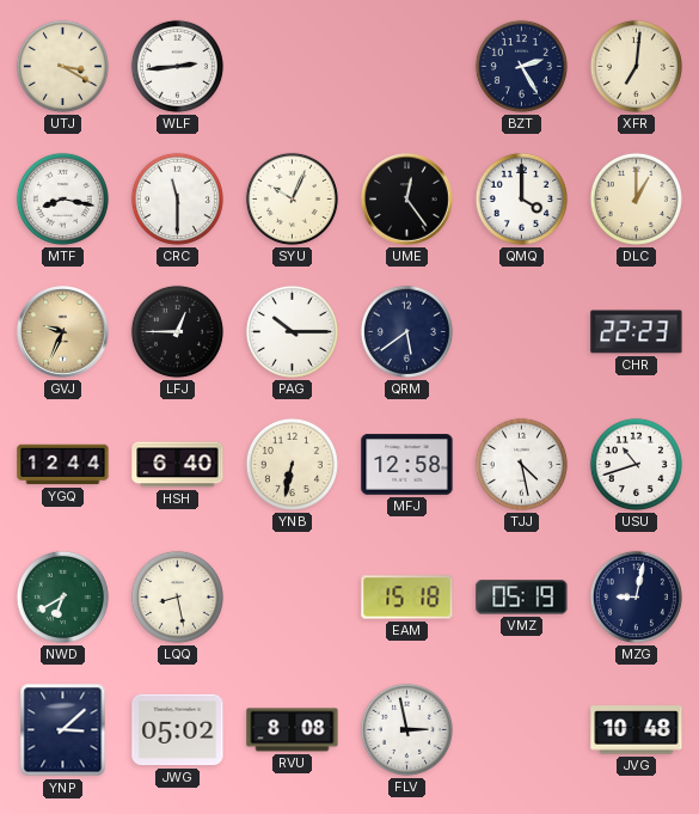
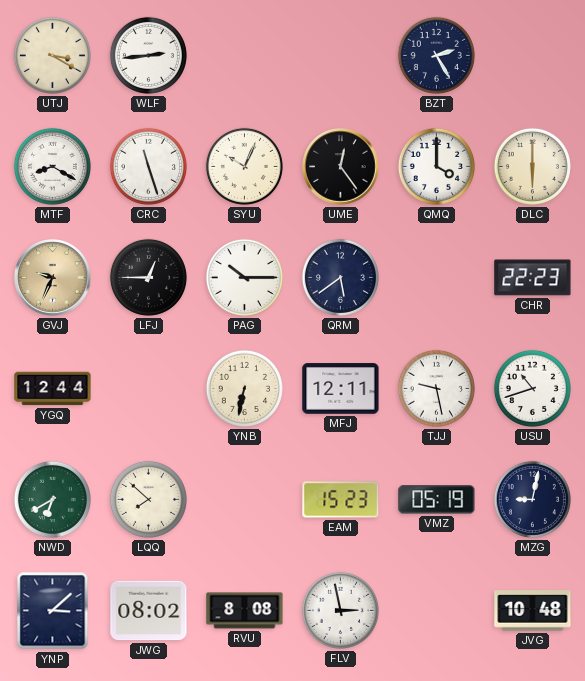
XFR: 7:01 -> none
MTF: 8:17 -> 8:20
CRC: 11:30 -> 11:27
DLC: 1:00 -> 6:00
HSH: 6:40 -> none
MFJ: 12:58 -> 12:11
TJJ: 4:28 -> 9:28
LQQ: 8:28 -> 7:52
EAM: 15:18 -> 15:23
JWG: 05:02 -> 08:02
